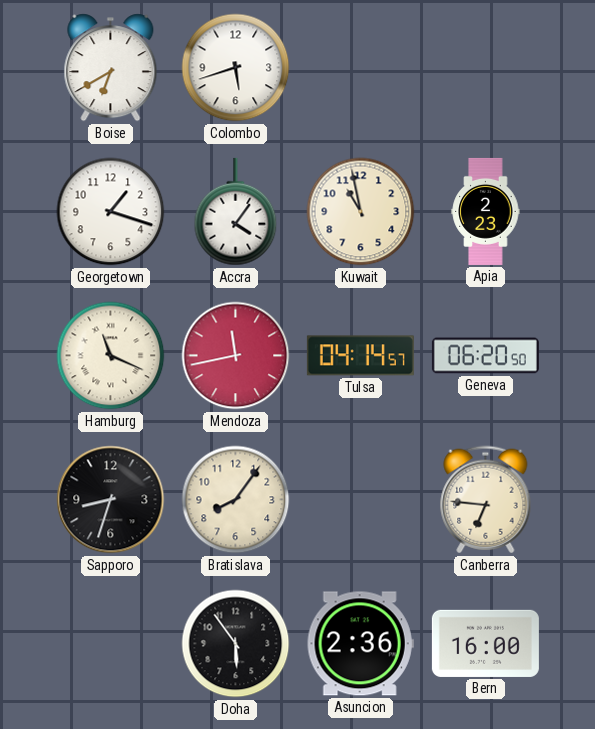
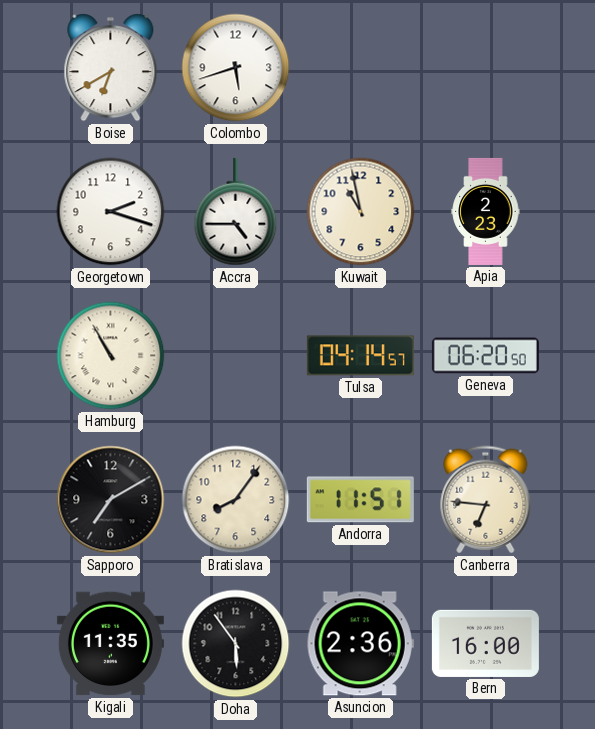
Georgetown: 1:18 -> 2:18
Accra: 4:06 -> 4:45
Hamburg: 11:19 -> 10:55
Mendoza: 11:43 -> none
Sapporo: 8:33 -> 7:10
Andorra: none -> 11:51
Kigali: none -> 11:35
